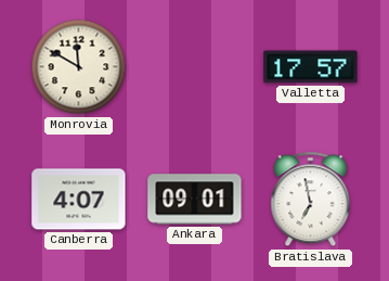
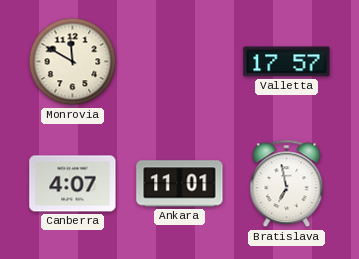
Ankara: 09:01 -> 11:01
